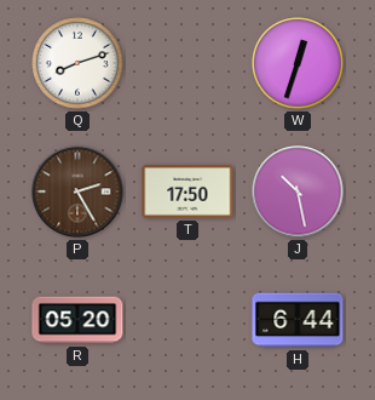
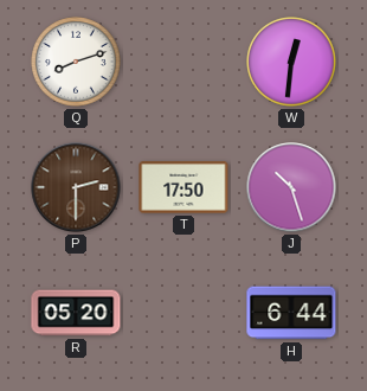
W: 12:33 -> 12:31
P: 2:25 -> 2:30
J: 10:28 -> 10:27
